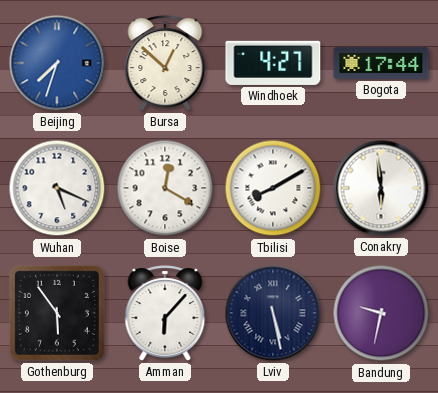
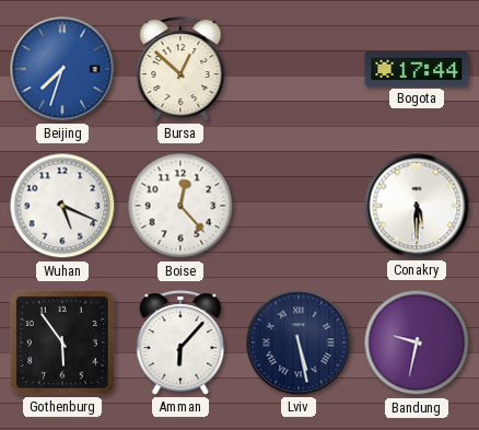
Windhoek: 4:27 -> none
Boise: 12:20 -> 12:23
Tbilisi: 8:10 -> none
Conakry: 5:59 -> 5:30
